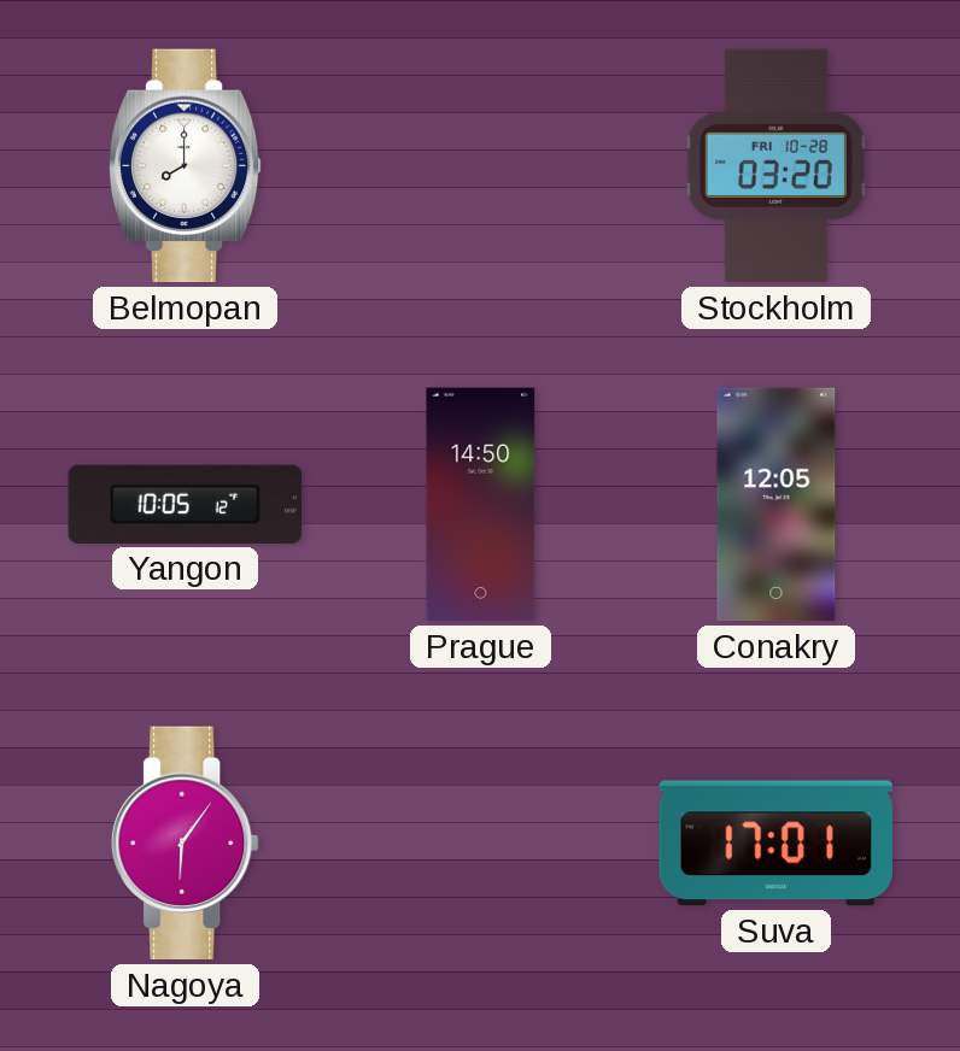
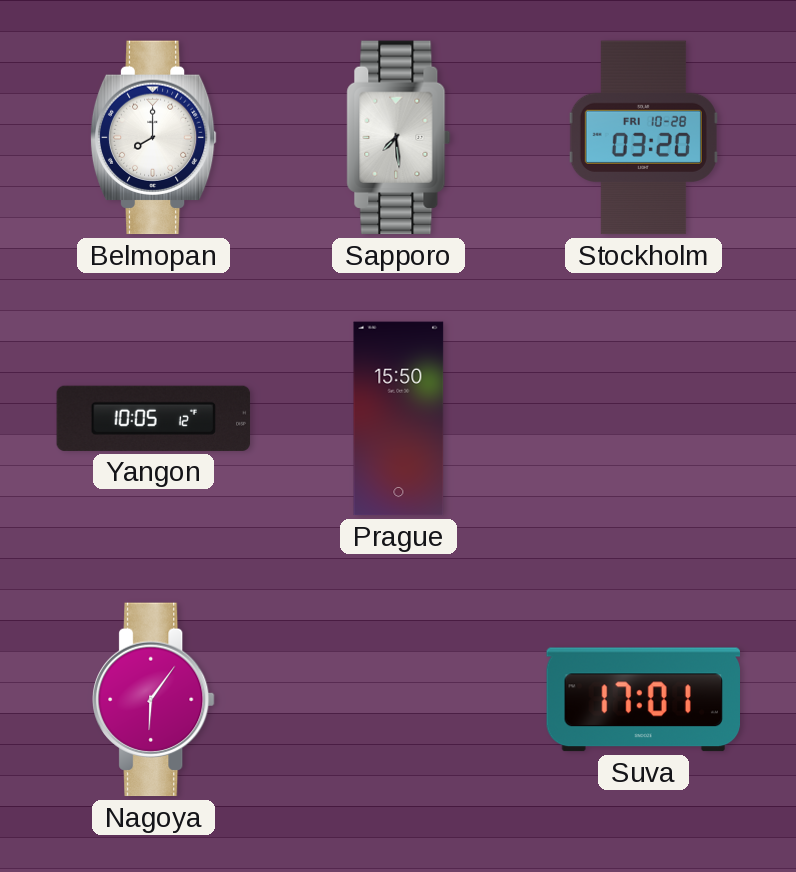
Sapporo: none -> 7:29
Prague: 14:50 -> 15:50
Conakry: 12:05 -> none
